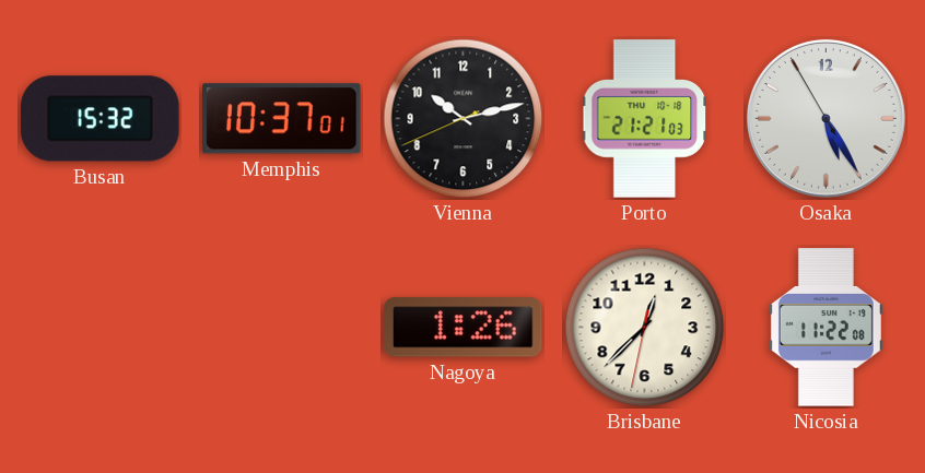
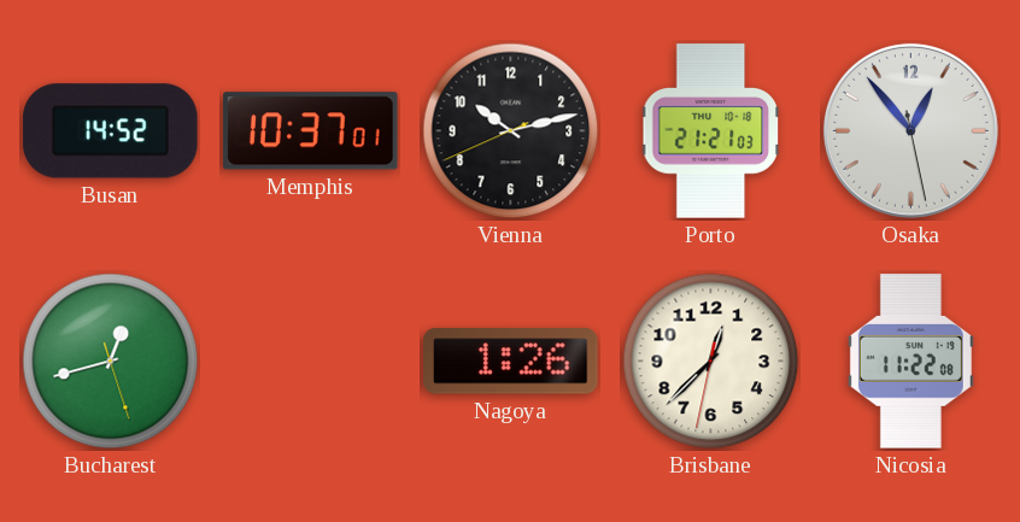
Busan: 15:32 -> 14:52
Osaka: 5:24 -> 12:53
Bucharest: none -> 12:42
